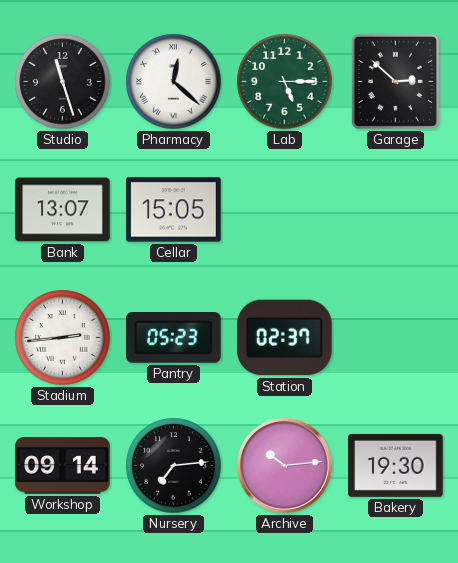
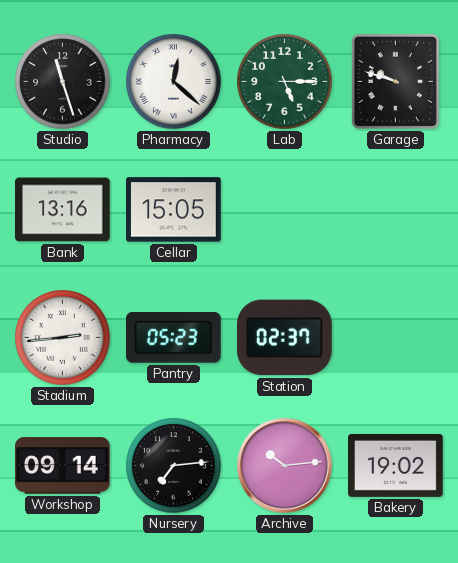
Garage: 2:52 -> 9:48
Bank: 13:07 -> 13:16
Bakery: 19:30 -> 19:02
